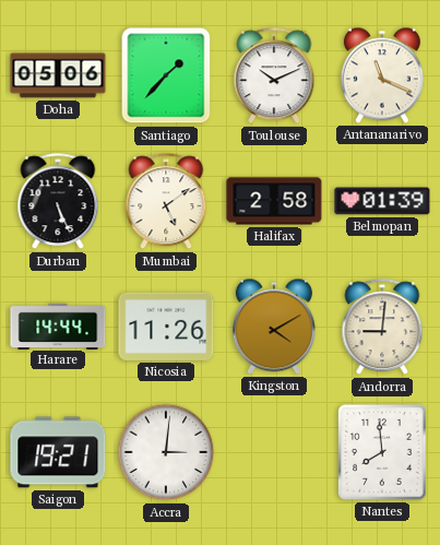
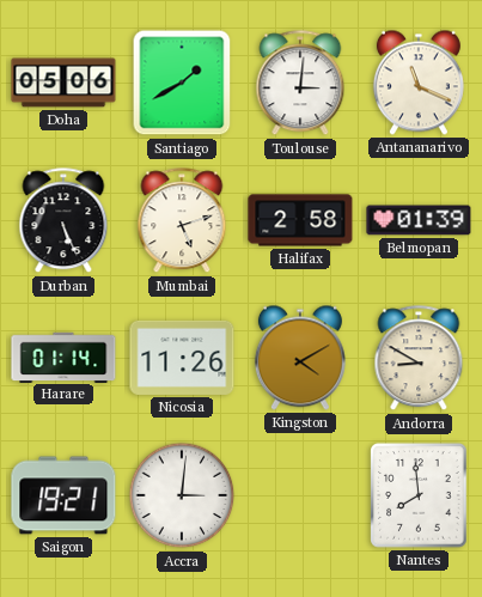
Santiago: 1:37 -> 1:40
Toulouse: 10:11 -> 3:01
Mumbai: 5:09 -> 5:12
Harare: 14:44 -> 01:14
Andorra: 9:01 -> 8:50
